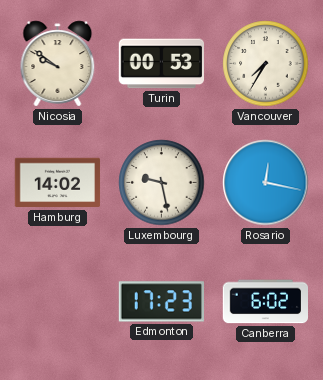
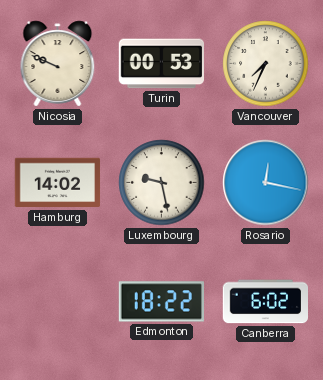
Nicosia: 9:51 -> 9:49
Vancouver: 7:35 -> 7:34
Edmonton: 17:23 -> 18:22
